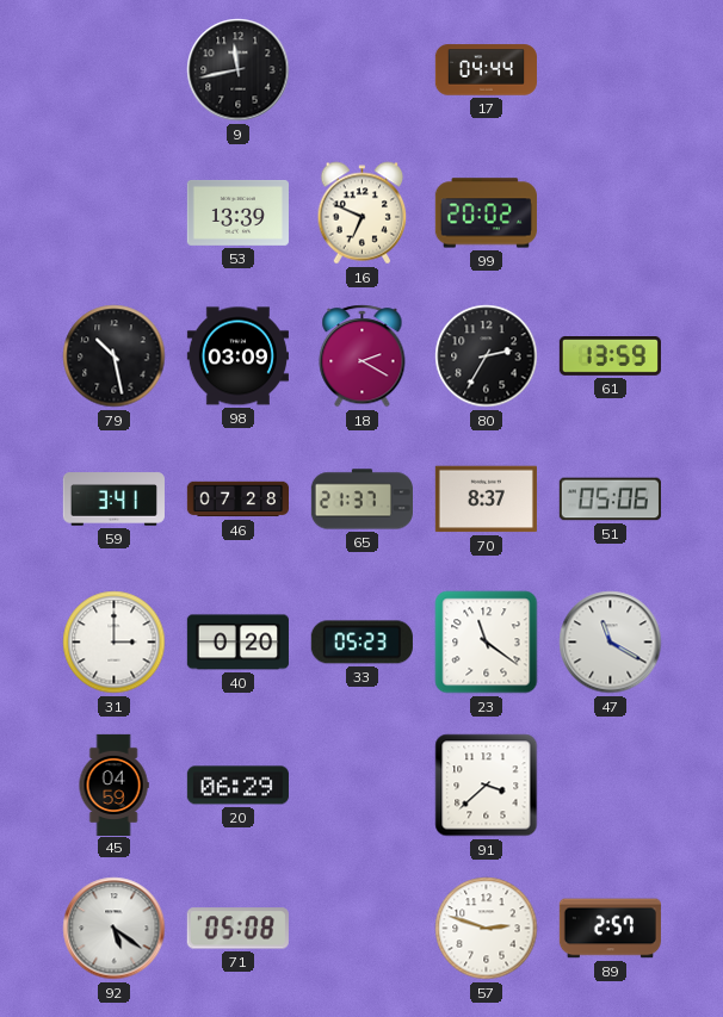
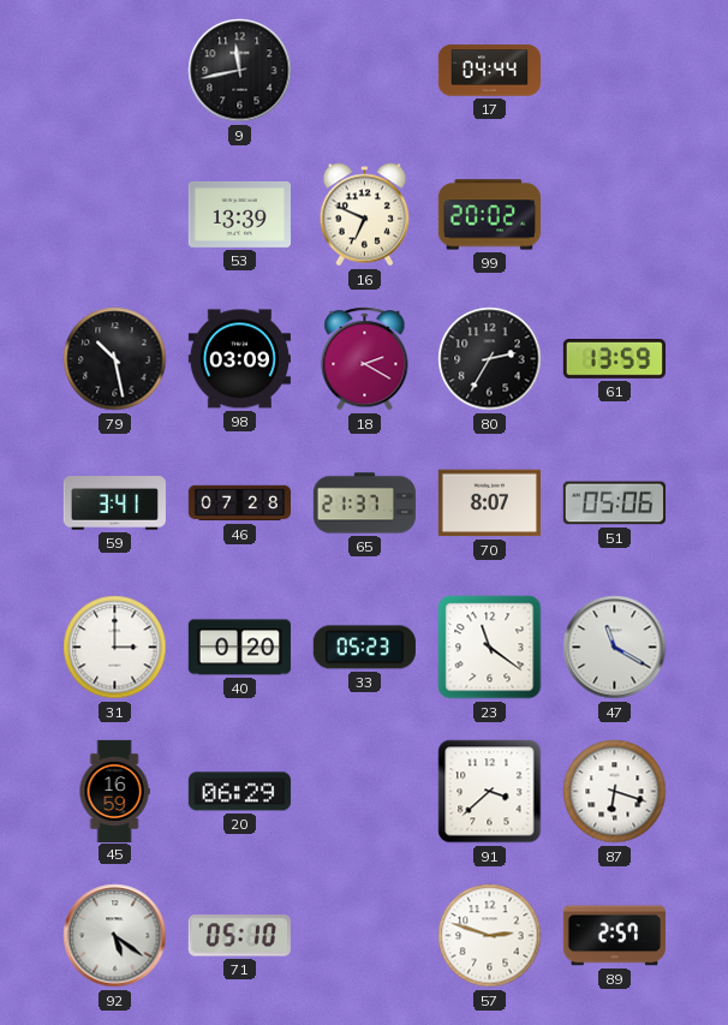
70: 8:37 -> 8:07
45: 04:59 -> 16:59
87: none -> 6:18
71: 05:08 -> 05:10
